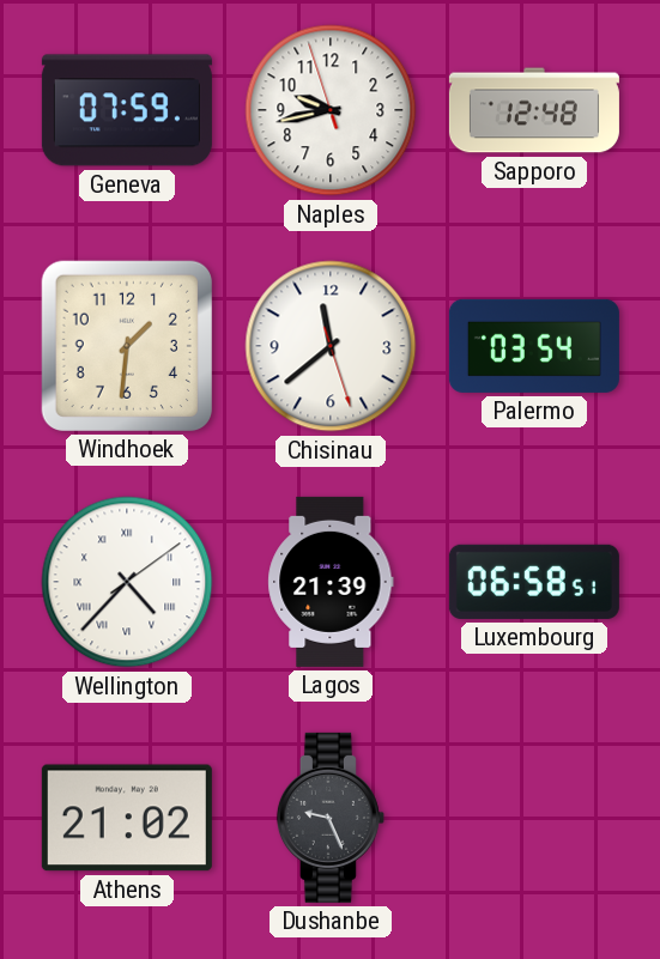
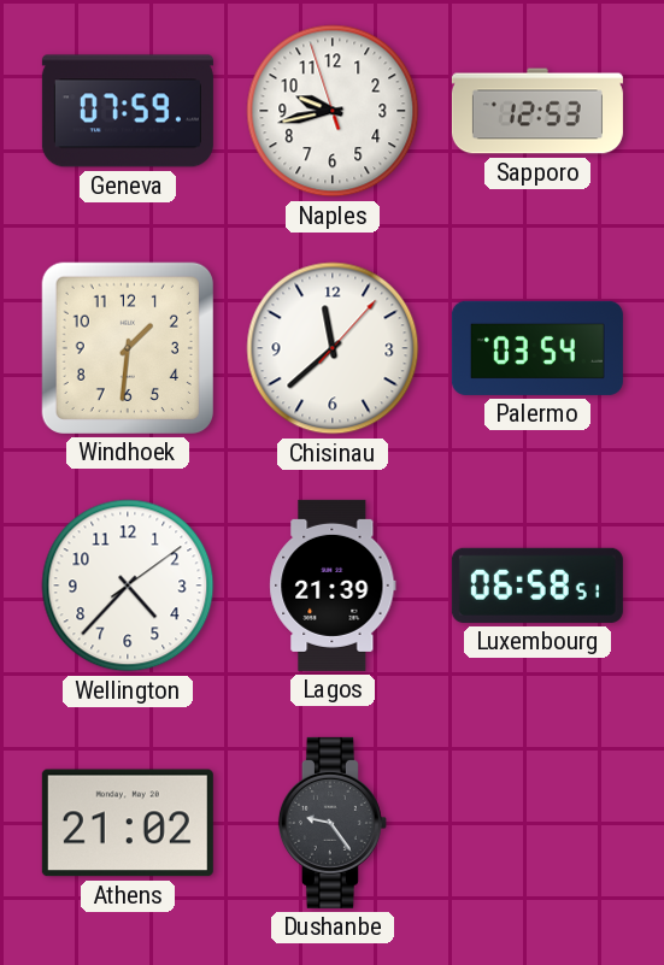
Sapporo: 12:48 -> 12:53
Chisinau: 11:38:27 -> 11:38:07
Wellington numerals: Roman -> Arabic
Dushanbe: 9:26 -> 9:24
